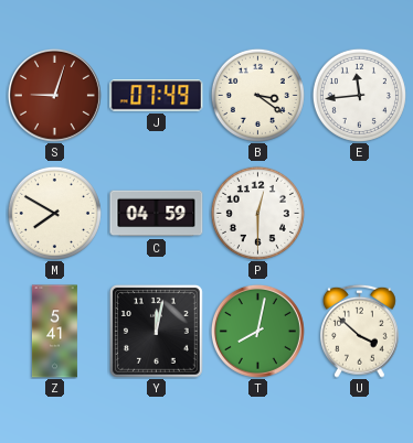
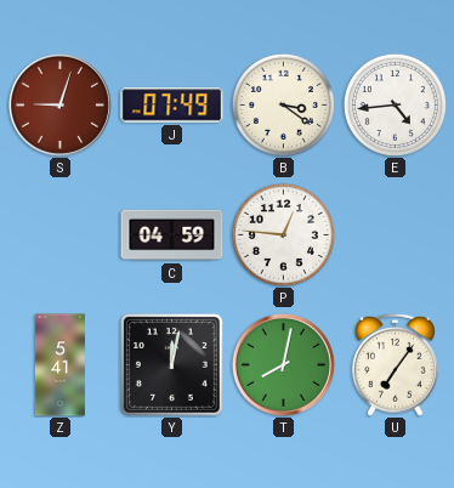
E: 11:44 -> 4:44
M: 7:50 -> none
P: 12:30 -> 12:46
U: 3:52 -> 7:06
